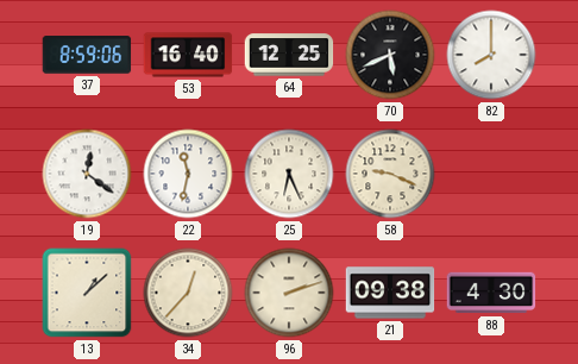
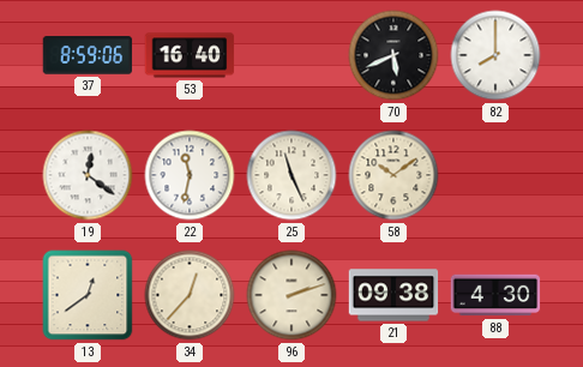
64: 12:25 -> none
25: 6:26 -> 11:26
58: 9:19 -> 10:09
13: 1:08 -> 12:39
